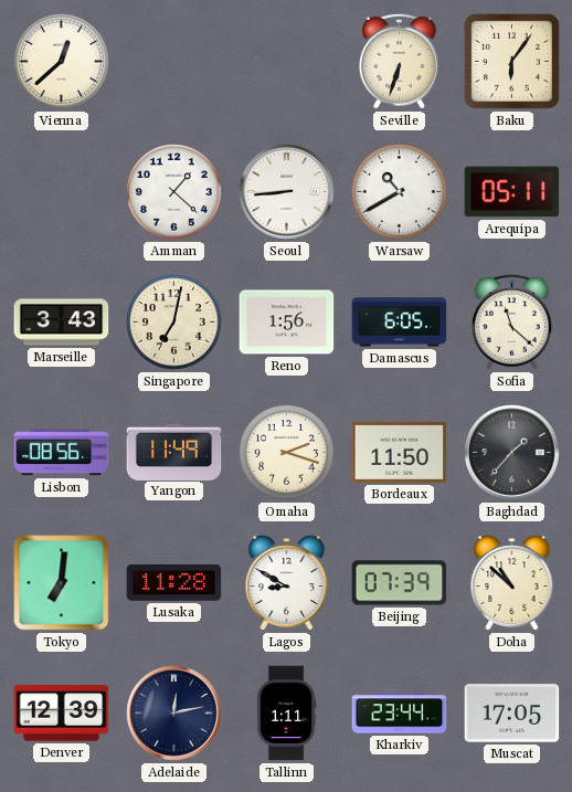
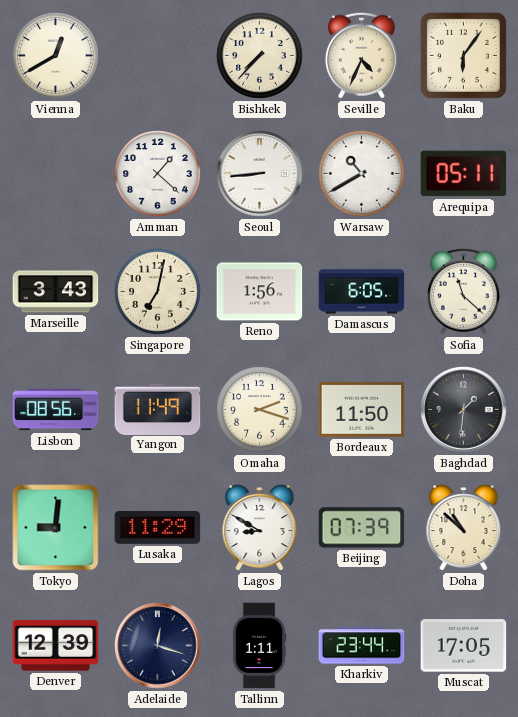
Vienna: 12:38 -> 12:40
Bishkek: none -> 7:37
Seville: 6:33 -> 4:34
Baghdad: 1:37 -> 1:31
Tokyo: 7:01 -> 9:01
Lusaka: 11:28 -> 11:29
Adelaide: 12:13 -> 12:18
